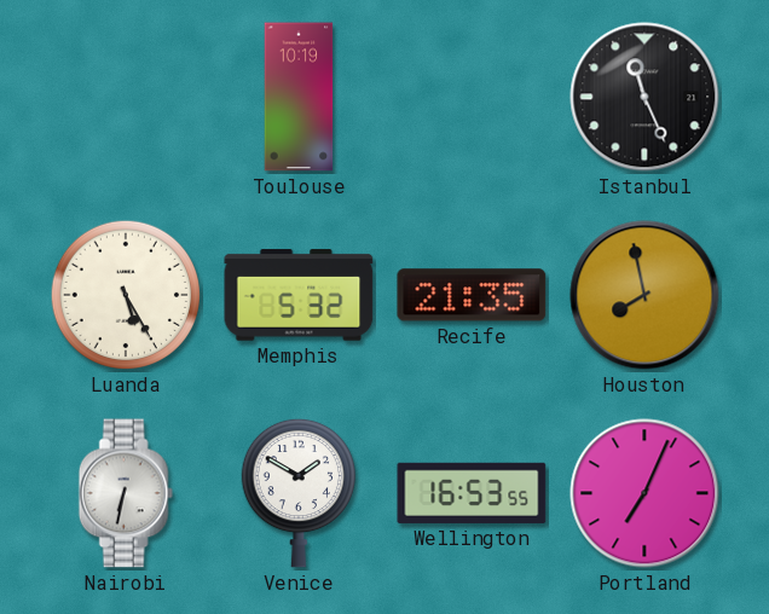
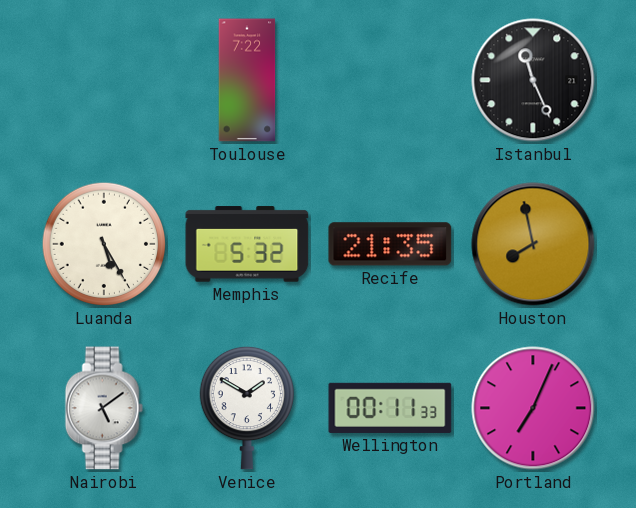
Toulouse: 10:19 -> 7:22
Nairobi: 6:32 -> 5:09
Wellington: 16:53 -> 00:11
